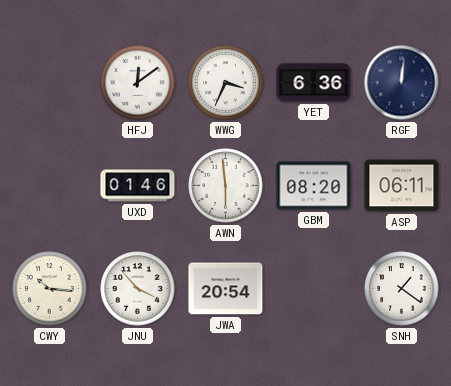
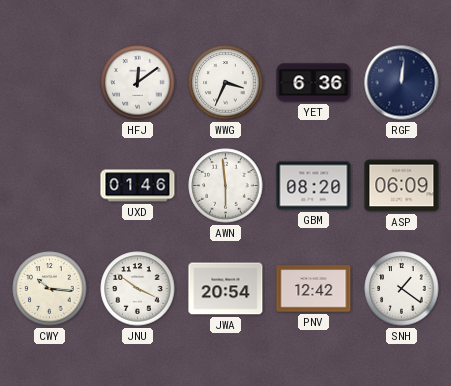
ASP: 06:11 -> 06:09
JNU: 3:53 -> 3:51
PNV: none -> 12:42
